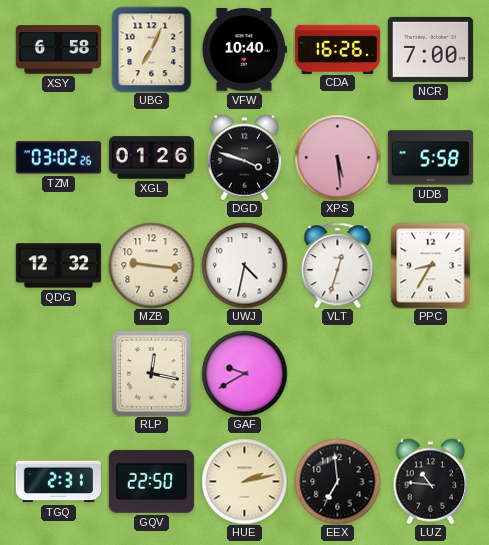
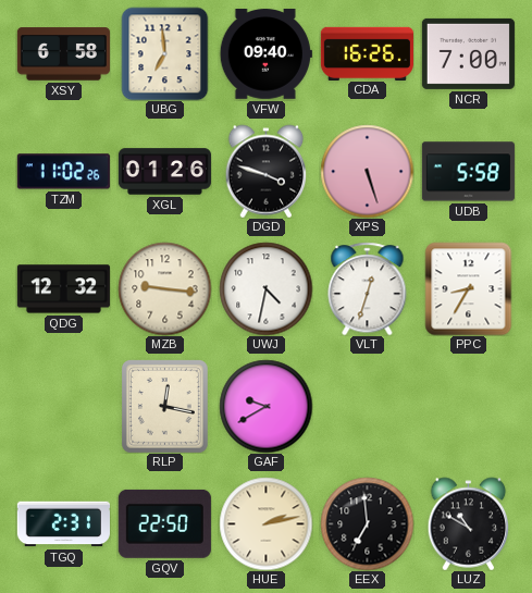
UBG: 7:04 -> 6:59
VFW: 10:40 -> 09:40
TZM: 03:02 -> 11:02
XPS: 5:29 -> 5:27
LUZ: 10:46 -> 10:50
